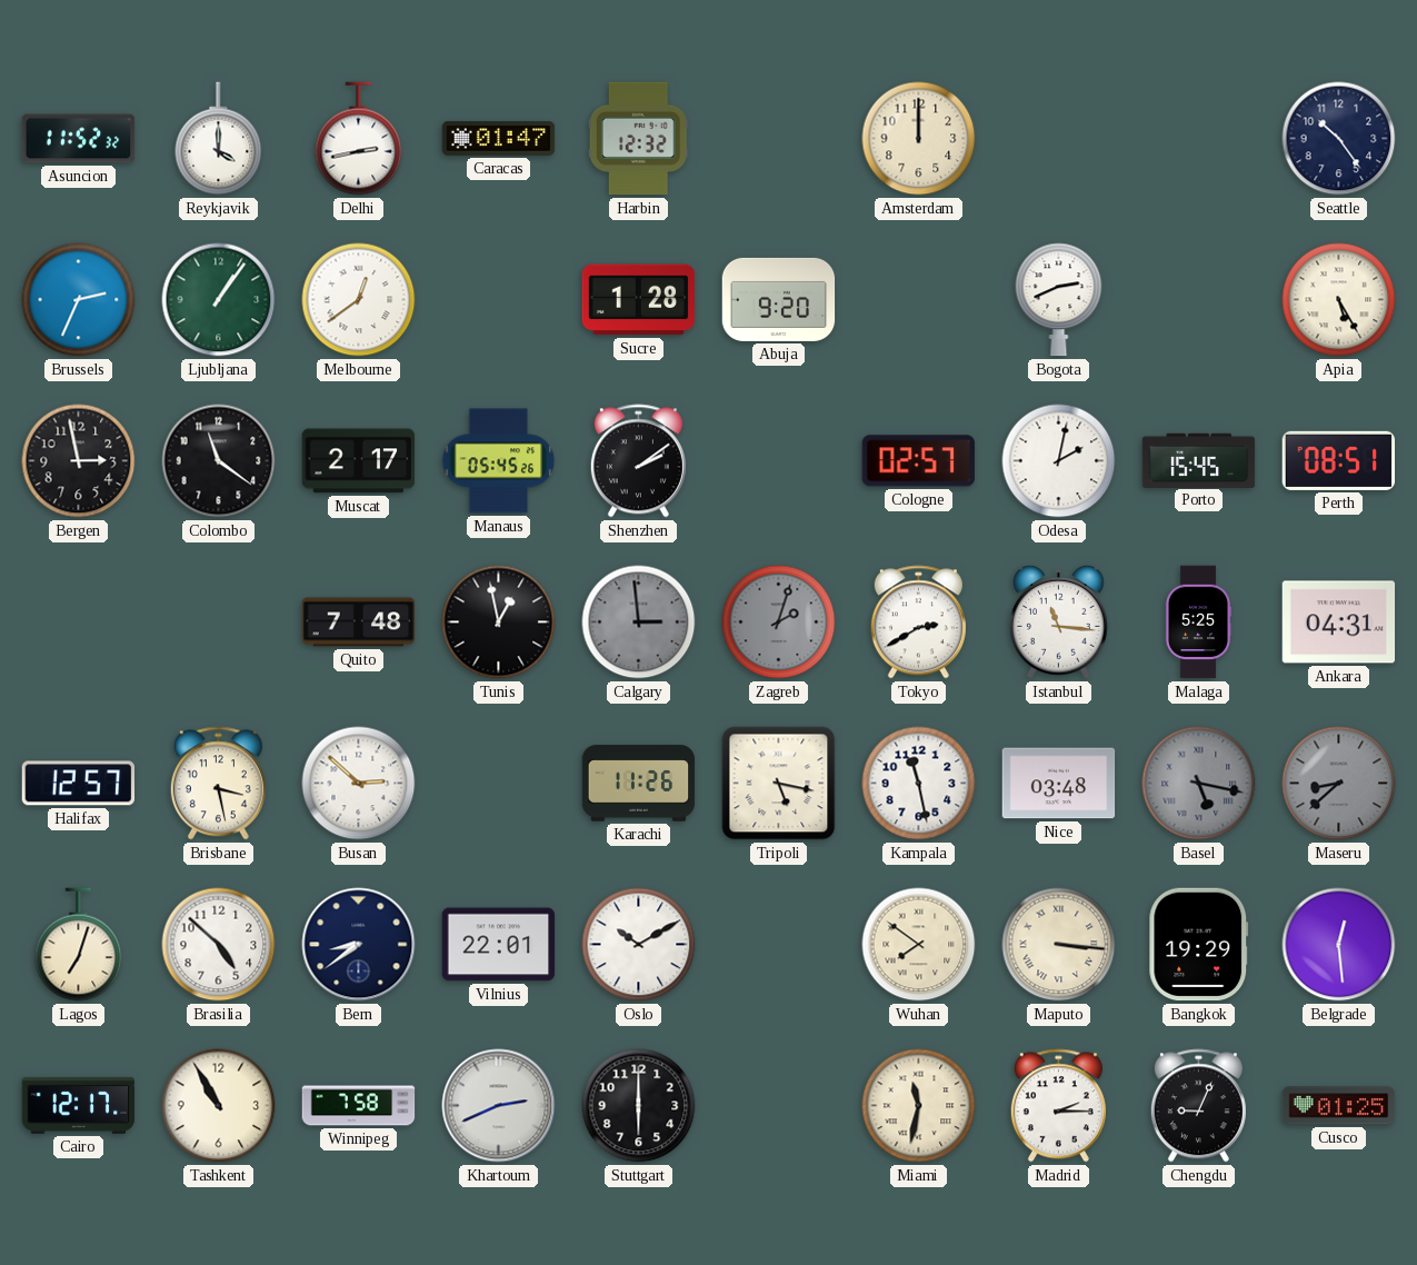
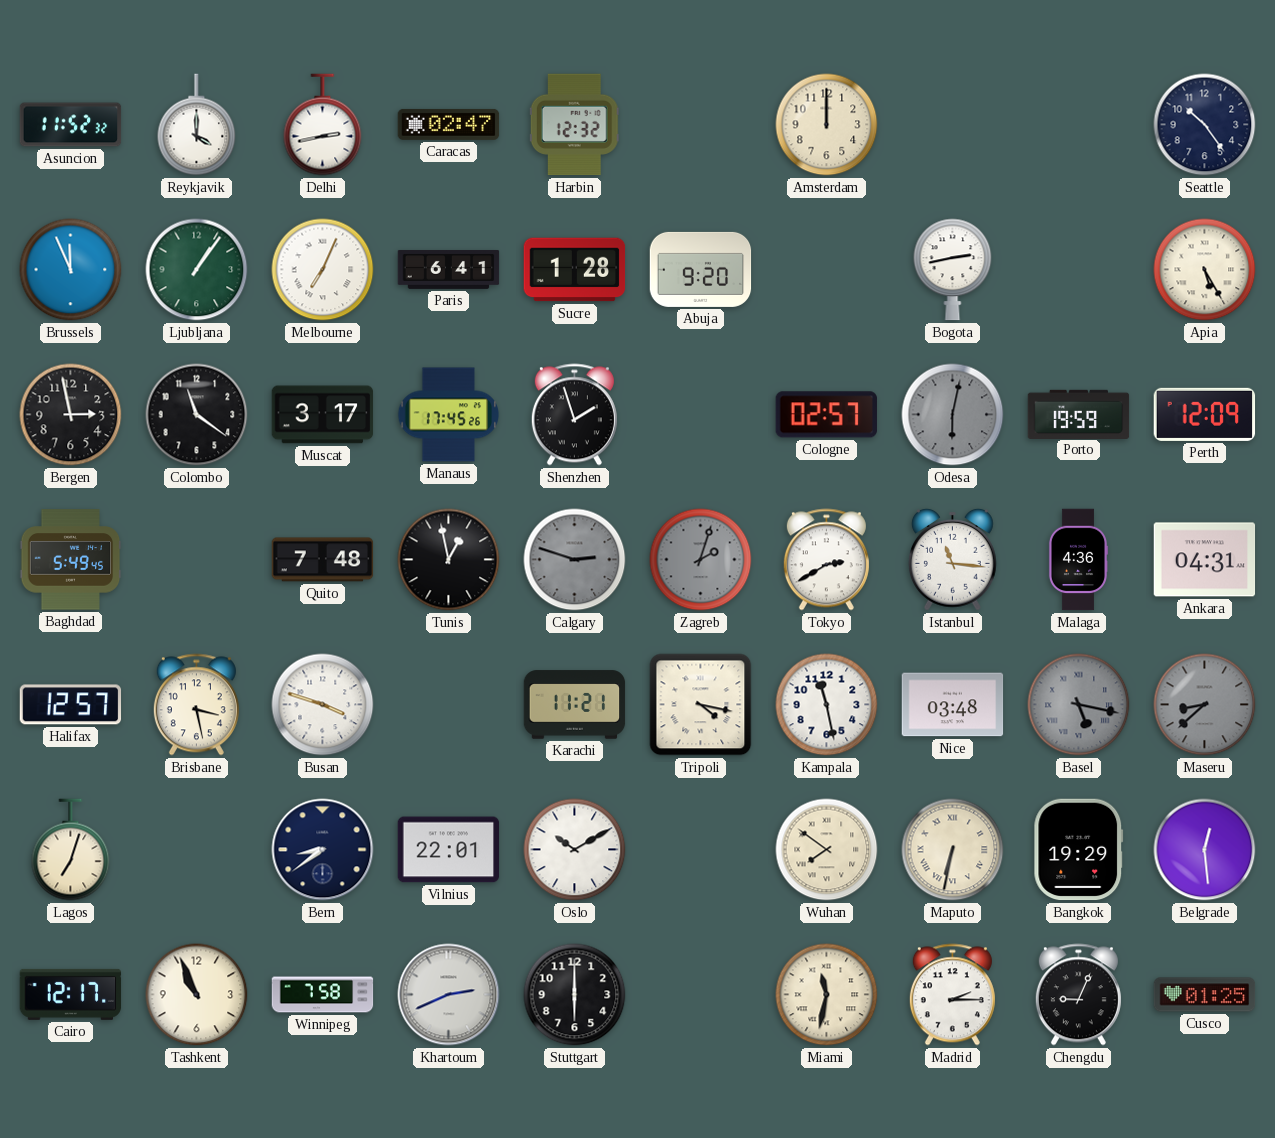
Caracas: 01:47 -> 02:47
Brussels: 2:34 -> 11:56
Melbourne: 12:39 -> 7:04
Paris: none -> 6:41
Bogota: 2:41 -> 2:43
Muscat: 2:17 -> 3:17
Manaus: 05:45 -> 17:45
Shenzhen: 2:09 -> 1:57
Odesa: 2:02 -> 6:02
Odesa dial: white -> grey
Porto: 15:45 -> 19:59
Perth: 08:51 -> 12:09
Baghdad: none -> 5:49
Calgary: 2:59 -> 2:48
Malaga: 5:25 -> 4:36
Busan: 2:52 -> 3:48
Karachi: 11:26 -> 11:21
Tripoli: 5:17 -> 4:17
Brasilia: 4:52 -> none
Maputo: 3:16 -> 6:32
Tashkent: 10:55 -> 10:56
